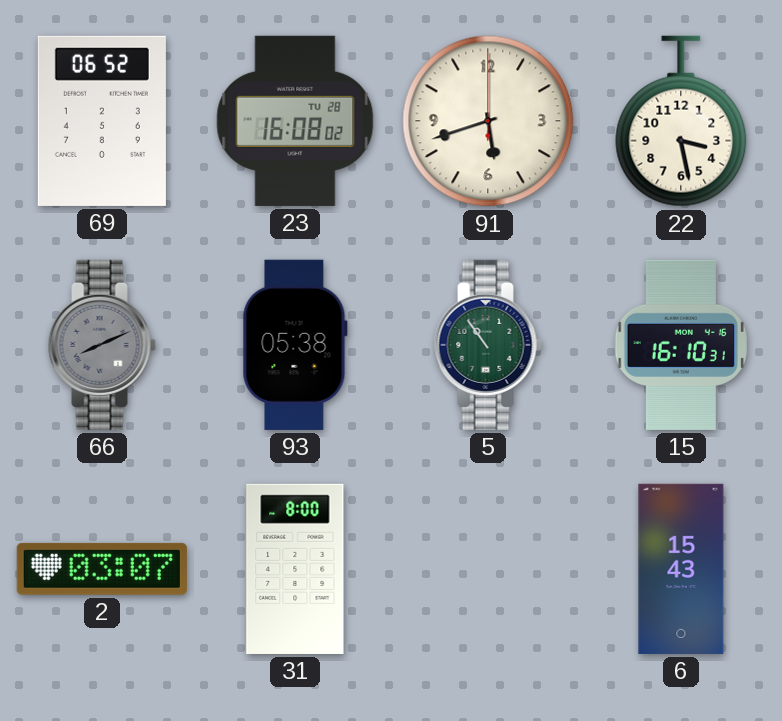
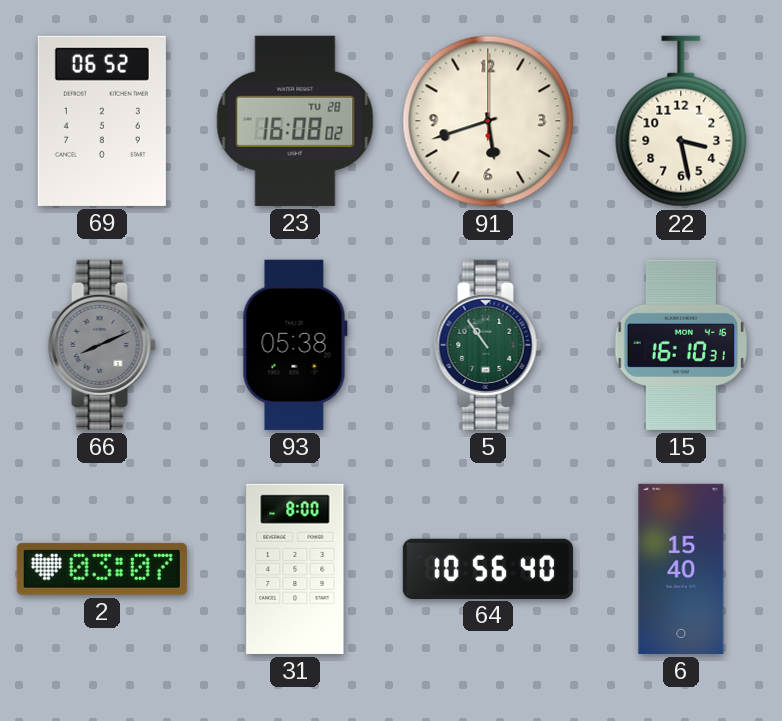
64: none -> 10:56
6: 15:43 -> 15:40
